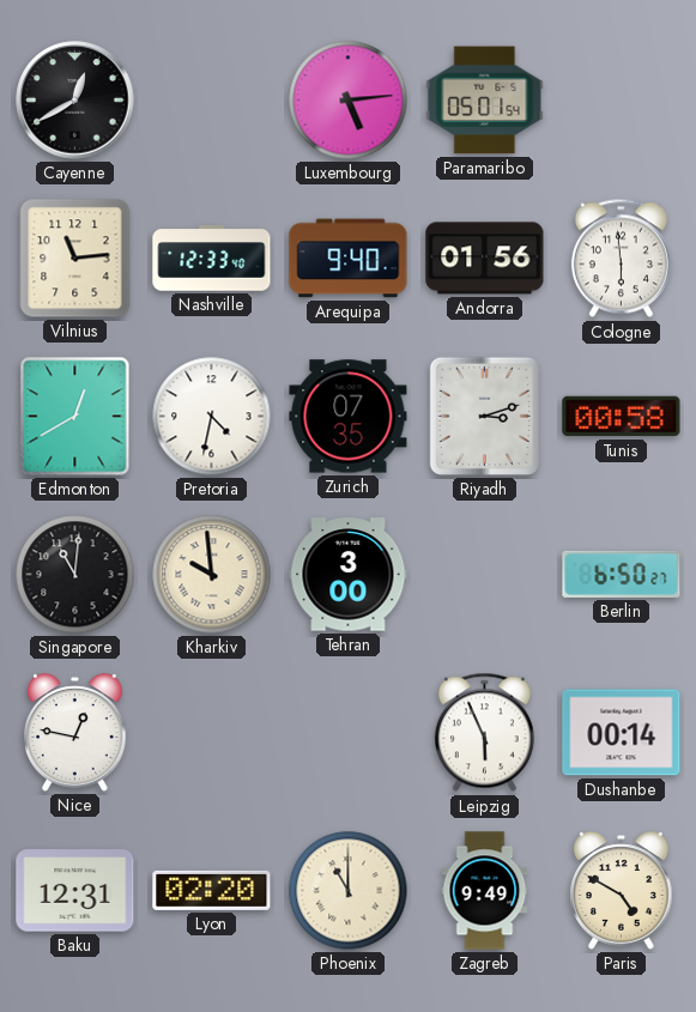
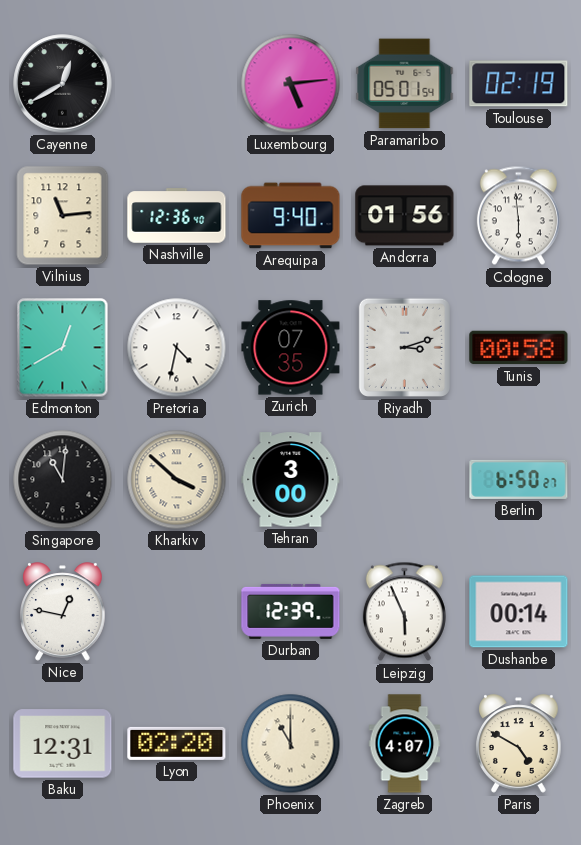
Toulouse: none -> 02:19
Nashville: 12:33 -> 12:36
Kharkiv: 9:59 -> 3:52
Durban: none -> 12:39
Zagreb: 9:49 -> 4:07
